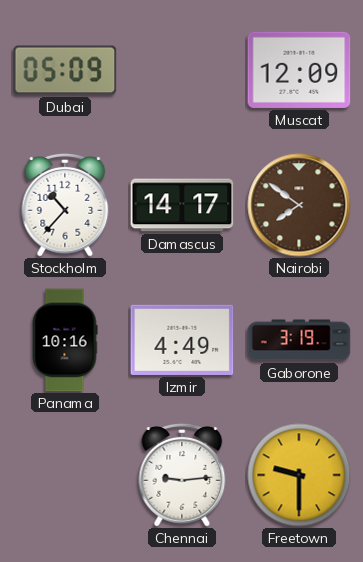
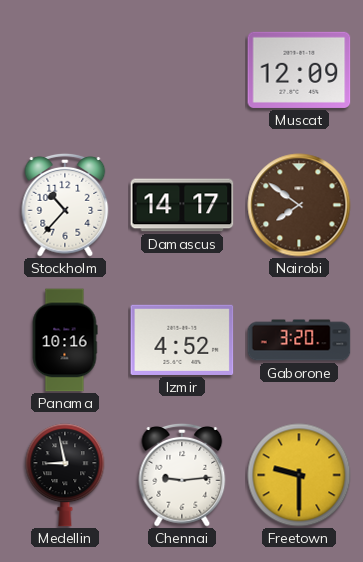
Dubai: 05:09 -> none
Izmir: 4:49 -> 4:52
Gaborone: 3:19 -> 3:20
Medellin: none -> 8:58
